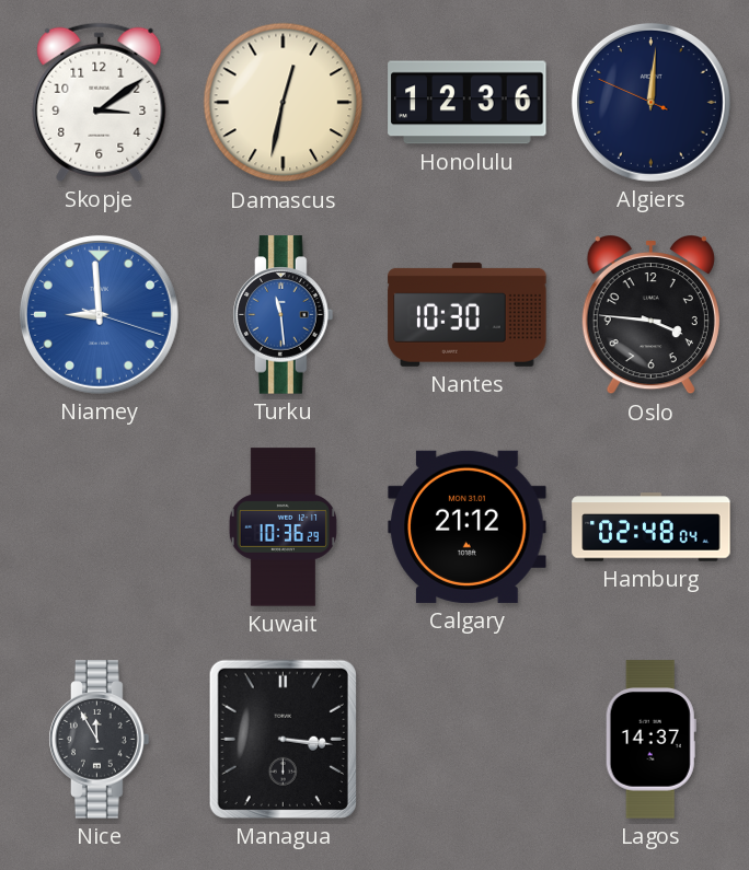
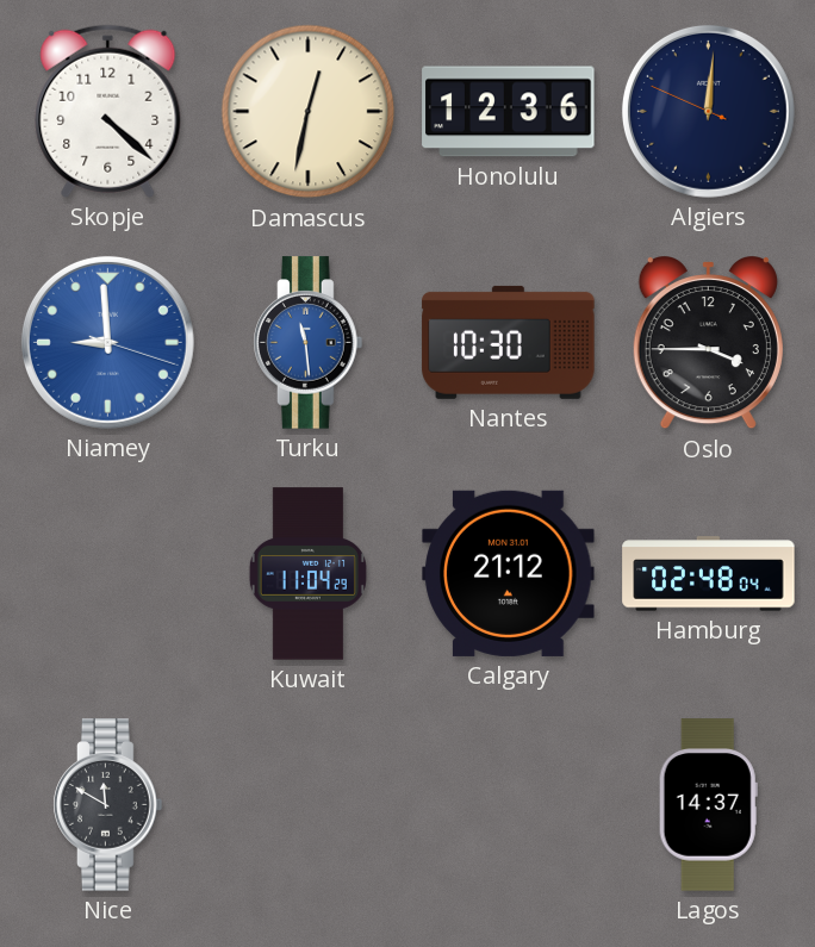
Skopje: 3:09 -> 4:22
Oslo: 3:46 -> 3:45
Kuwait: 10:36 -> 11:04
Nice: 11:55 -> 11:50
Managua: 3:16 -> none
